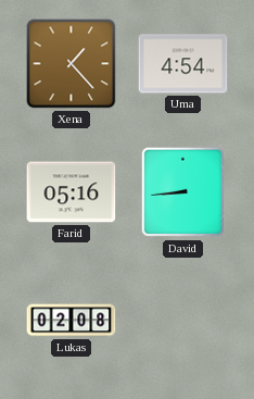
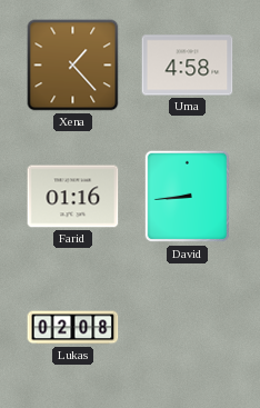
Uma: 4:54 -> 4:58
Farid: 05:16 -> 01:16
